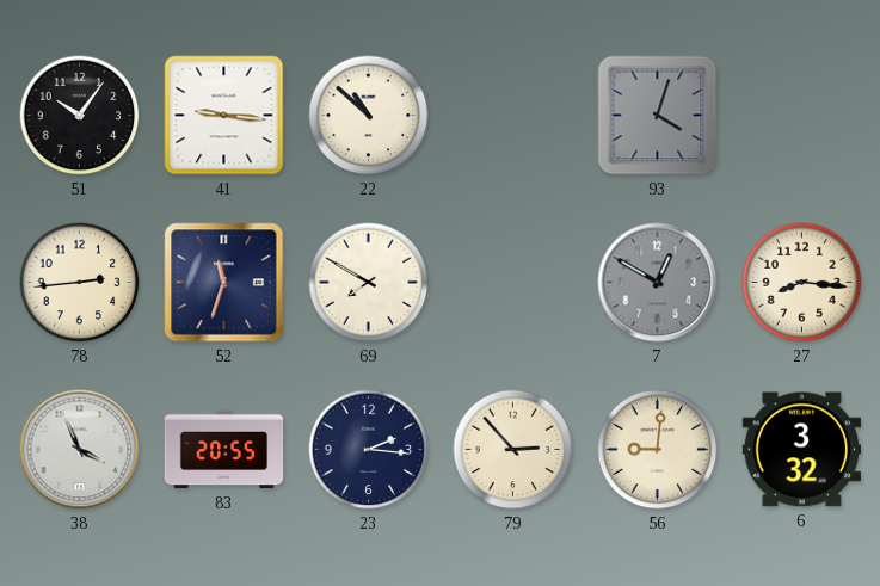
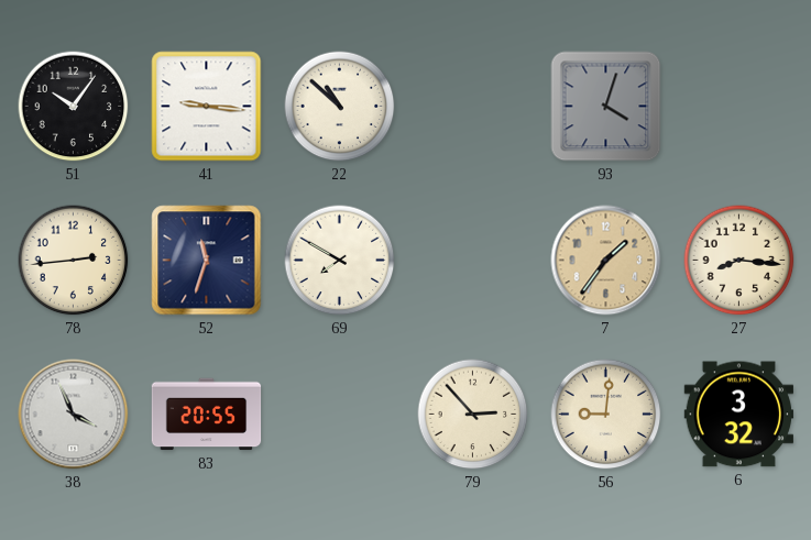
7: 12:50 -> 1:36
7 dial: grey -> champagne
23: 2:16 -> none
